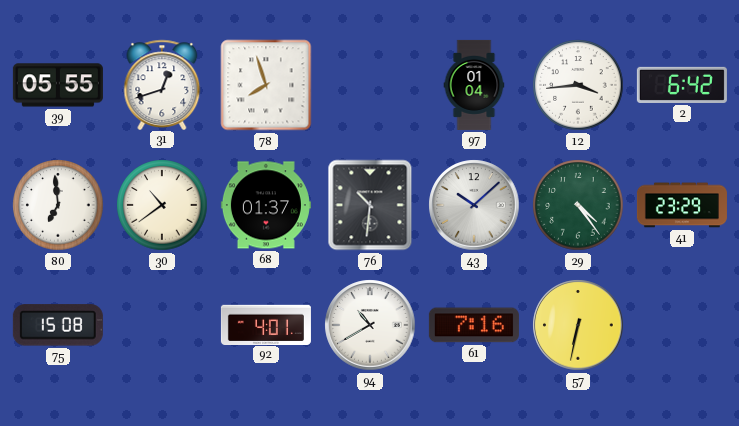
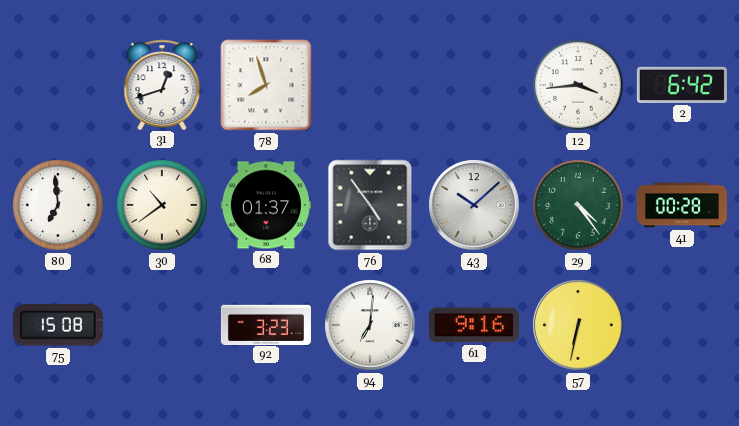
39: 05:55 -> none
97: 01:04 -> none
76: 10:31 -> 4:54
41: 23:29 -> 00:28
92: 4:01 -> 3:23
94: 10:40 -> 7:01
61: 7:16 -> 9:16
